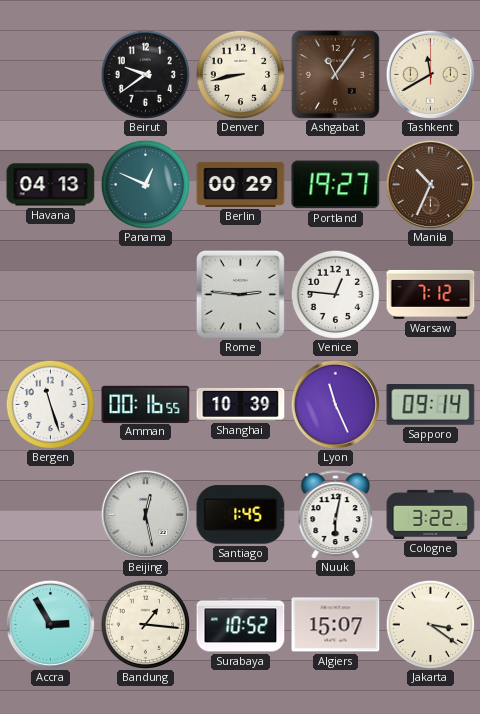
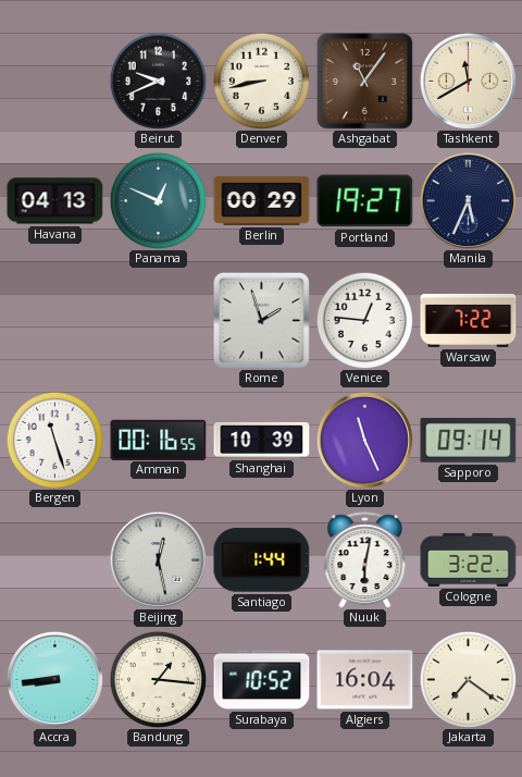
Beirut: 9:39 -> 9:41
Manila: 10:34 -> 5:34
Manila dial: brown -> navy
Rome: 2:46 -> 1:57
Warsaw: 7:12 -> 7:22
Santiago: 1:45 -> 1:44
Accra: 2:55 -> 8:44
Algiers: 15:07 -> 16:04
Jakarta: 3:21 -> 7:21
